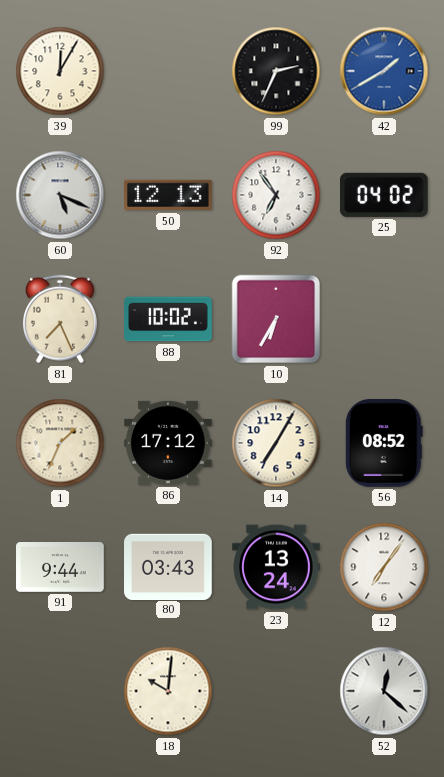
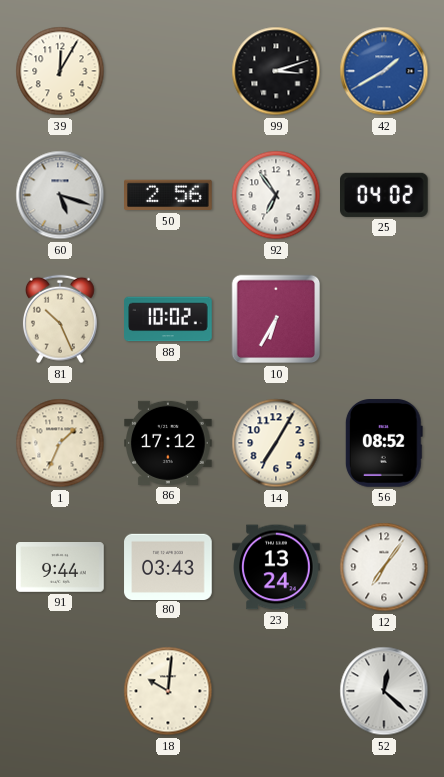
99: 2:34 -> 3:12
60: 5:19 -> 5:18
50: 12:13 -> 2:56
81: 7:26 -> 10:26
